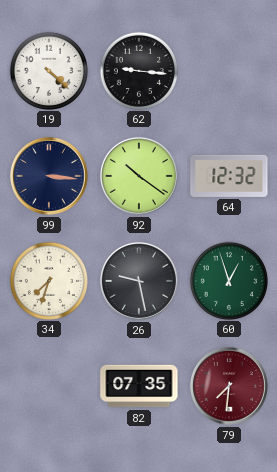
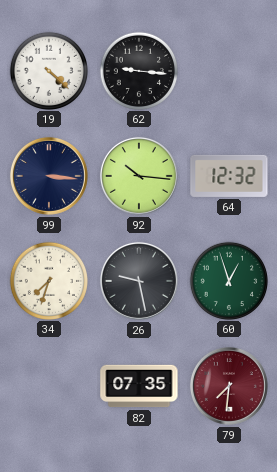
92: 10:21 -> 10:16
